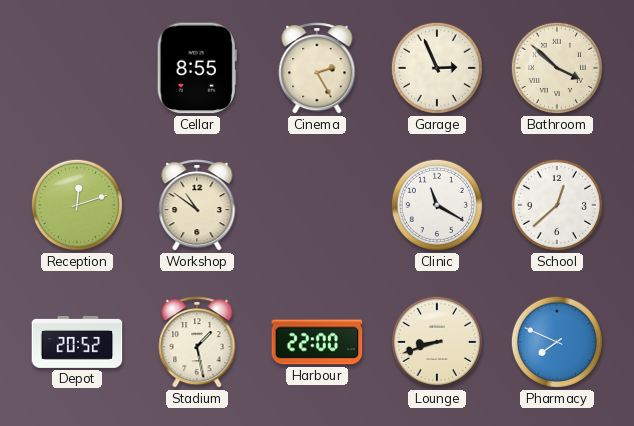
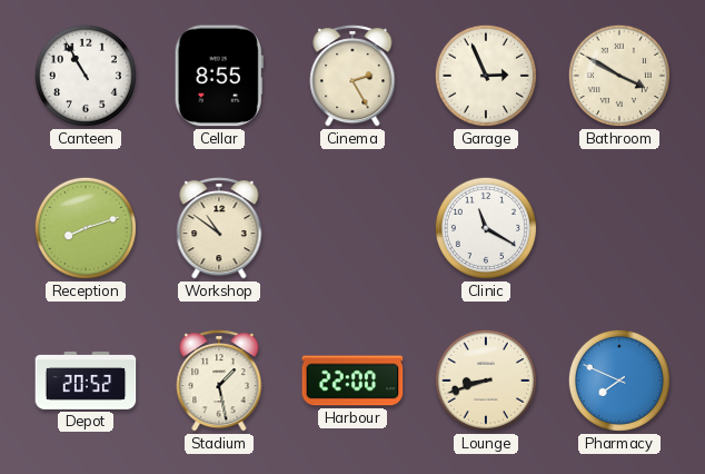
Canteen: none -> 10:55
Bathroom: 3:52 -> 3:50
Reception: 12:12 -> 8:12
School: 12:38 -> none
